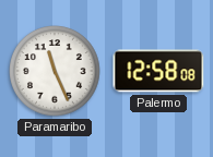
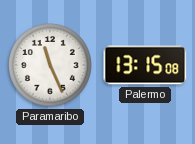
Palermo: 12:58 -> 13:15
